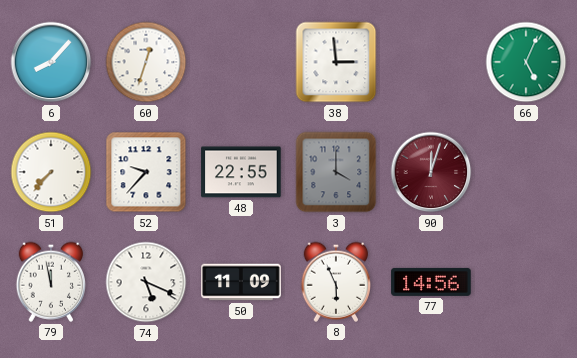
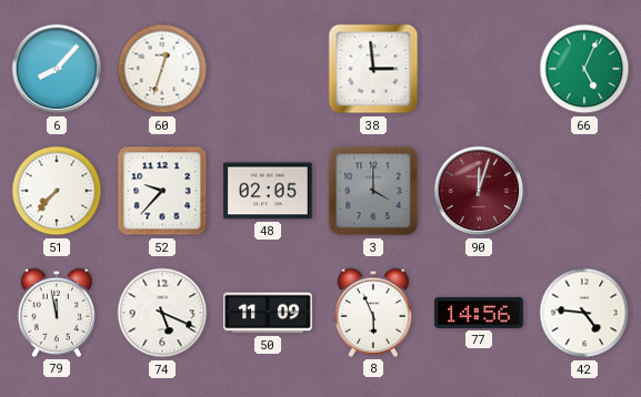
48: 22:55 -> 02:05
42: none -> 4:46
